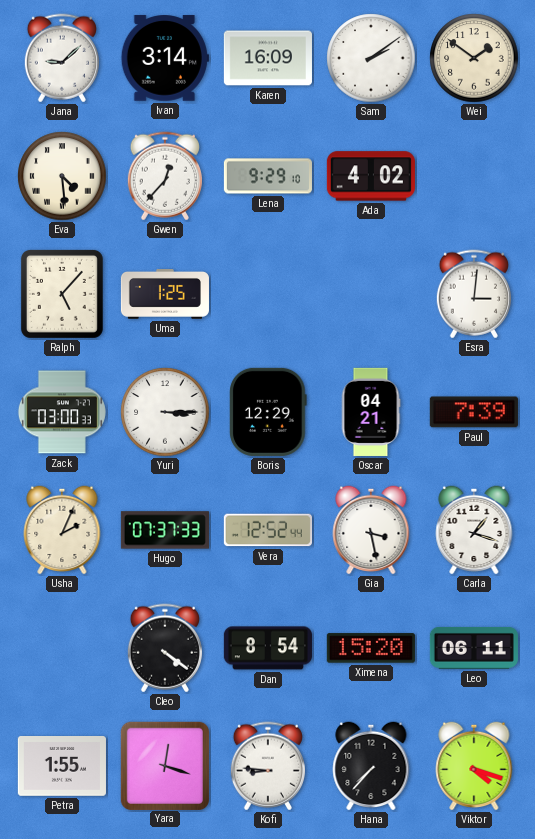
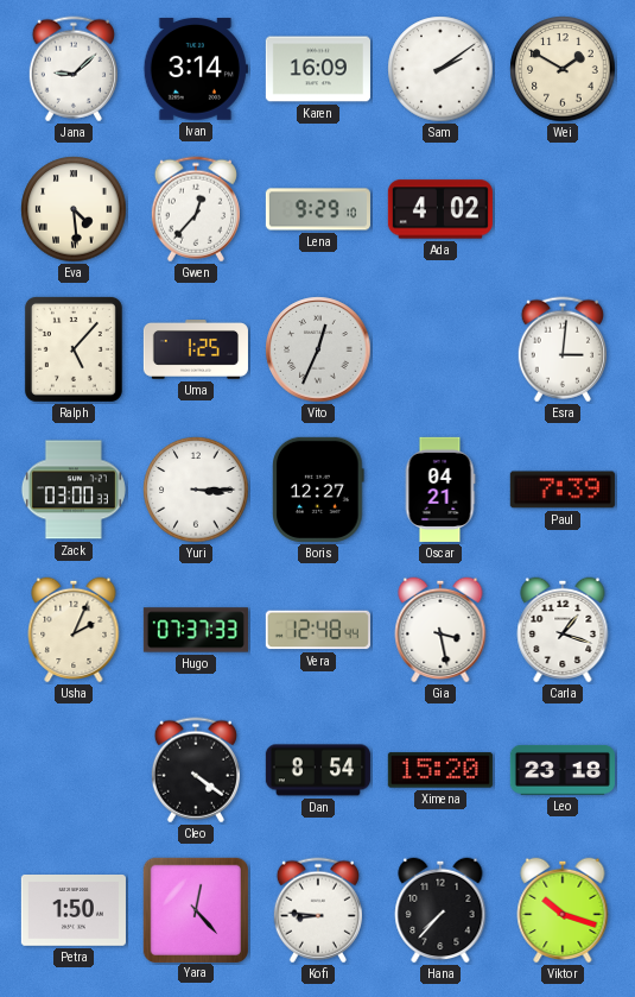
Wei: 1:51 -> 1:50
Vito: none -> 12:34
Boris: 12:29 -> 12:27
Vera: 12:52 -> 12:48
Leo: 06:11 -> 23:18
Petra: 1:55 -> 1:50
Yara: 12:18 -> 12:23
Viktor: 4:18 -> 10:18
